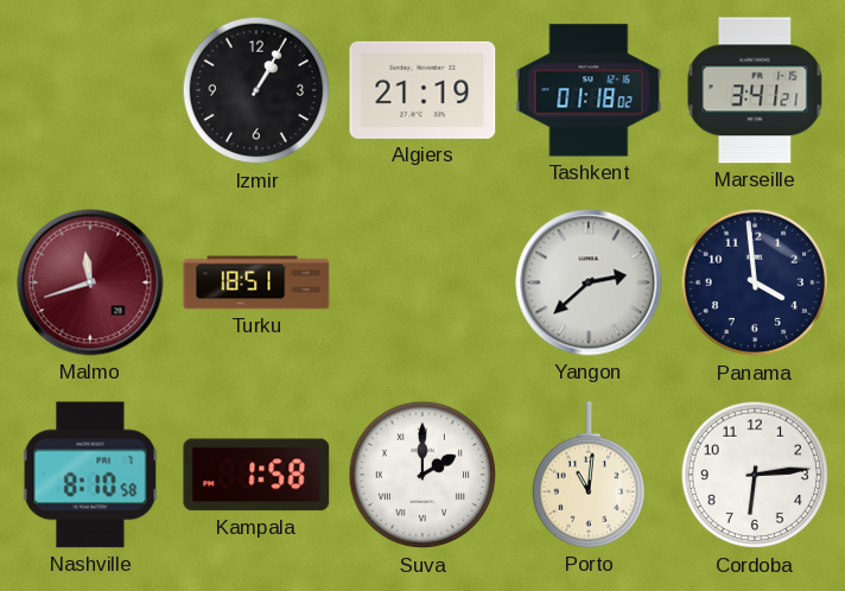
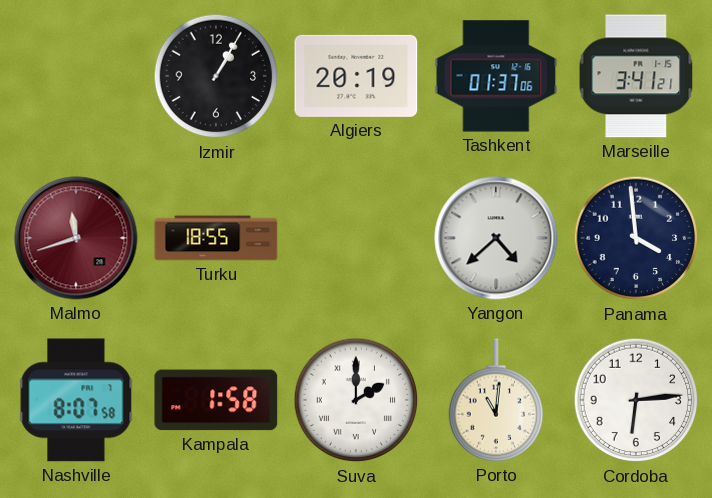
Algiers: 21:19 -> 20:19
Tashkent: 01:18 -> 01:37
Turku: 18:51 -> 18:55
Yangon: 2:38 -> 4:38
Nashville: 8:10 -> 8:07
